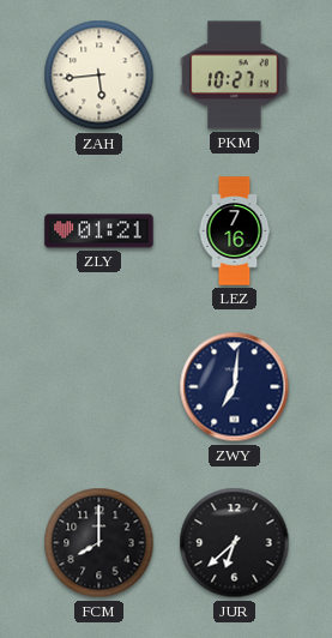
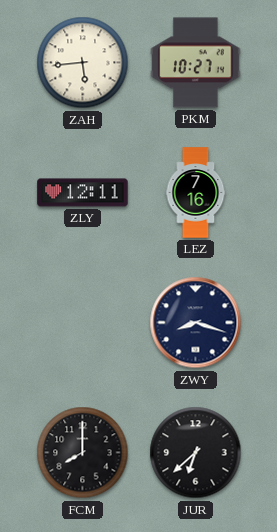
ZLY: 01:21 -> 12:11
ZWY: 7:01 -> 8:18
